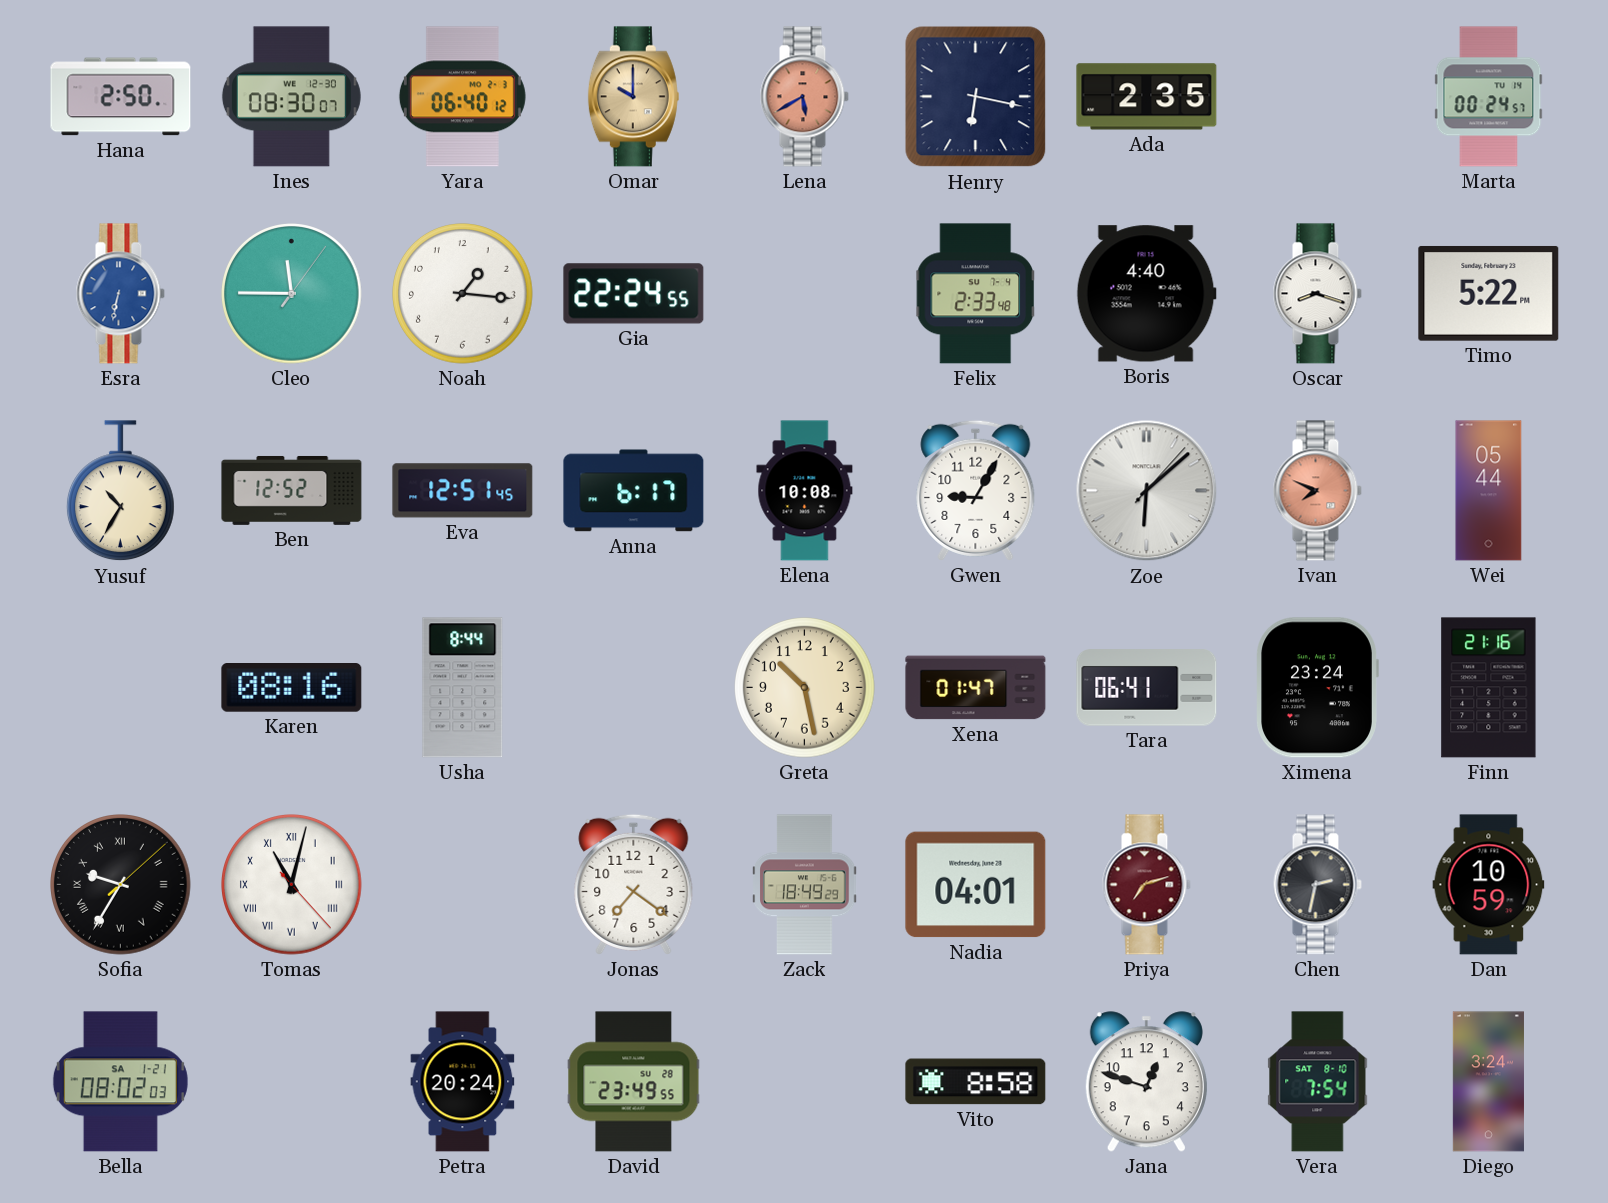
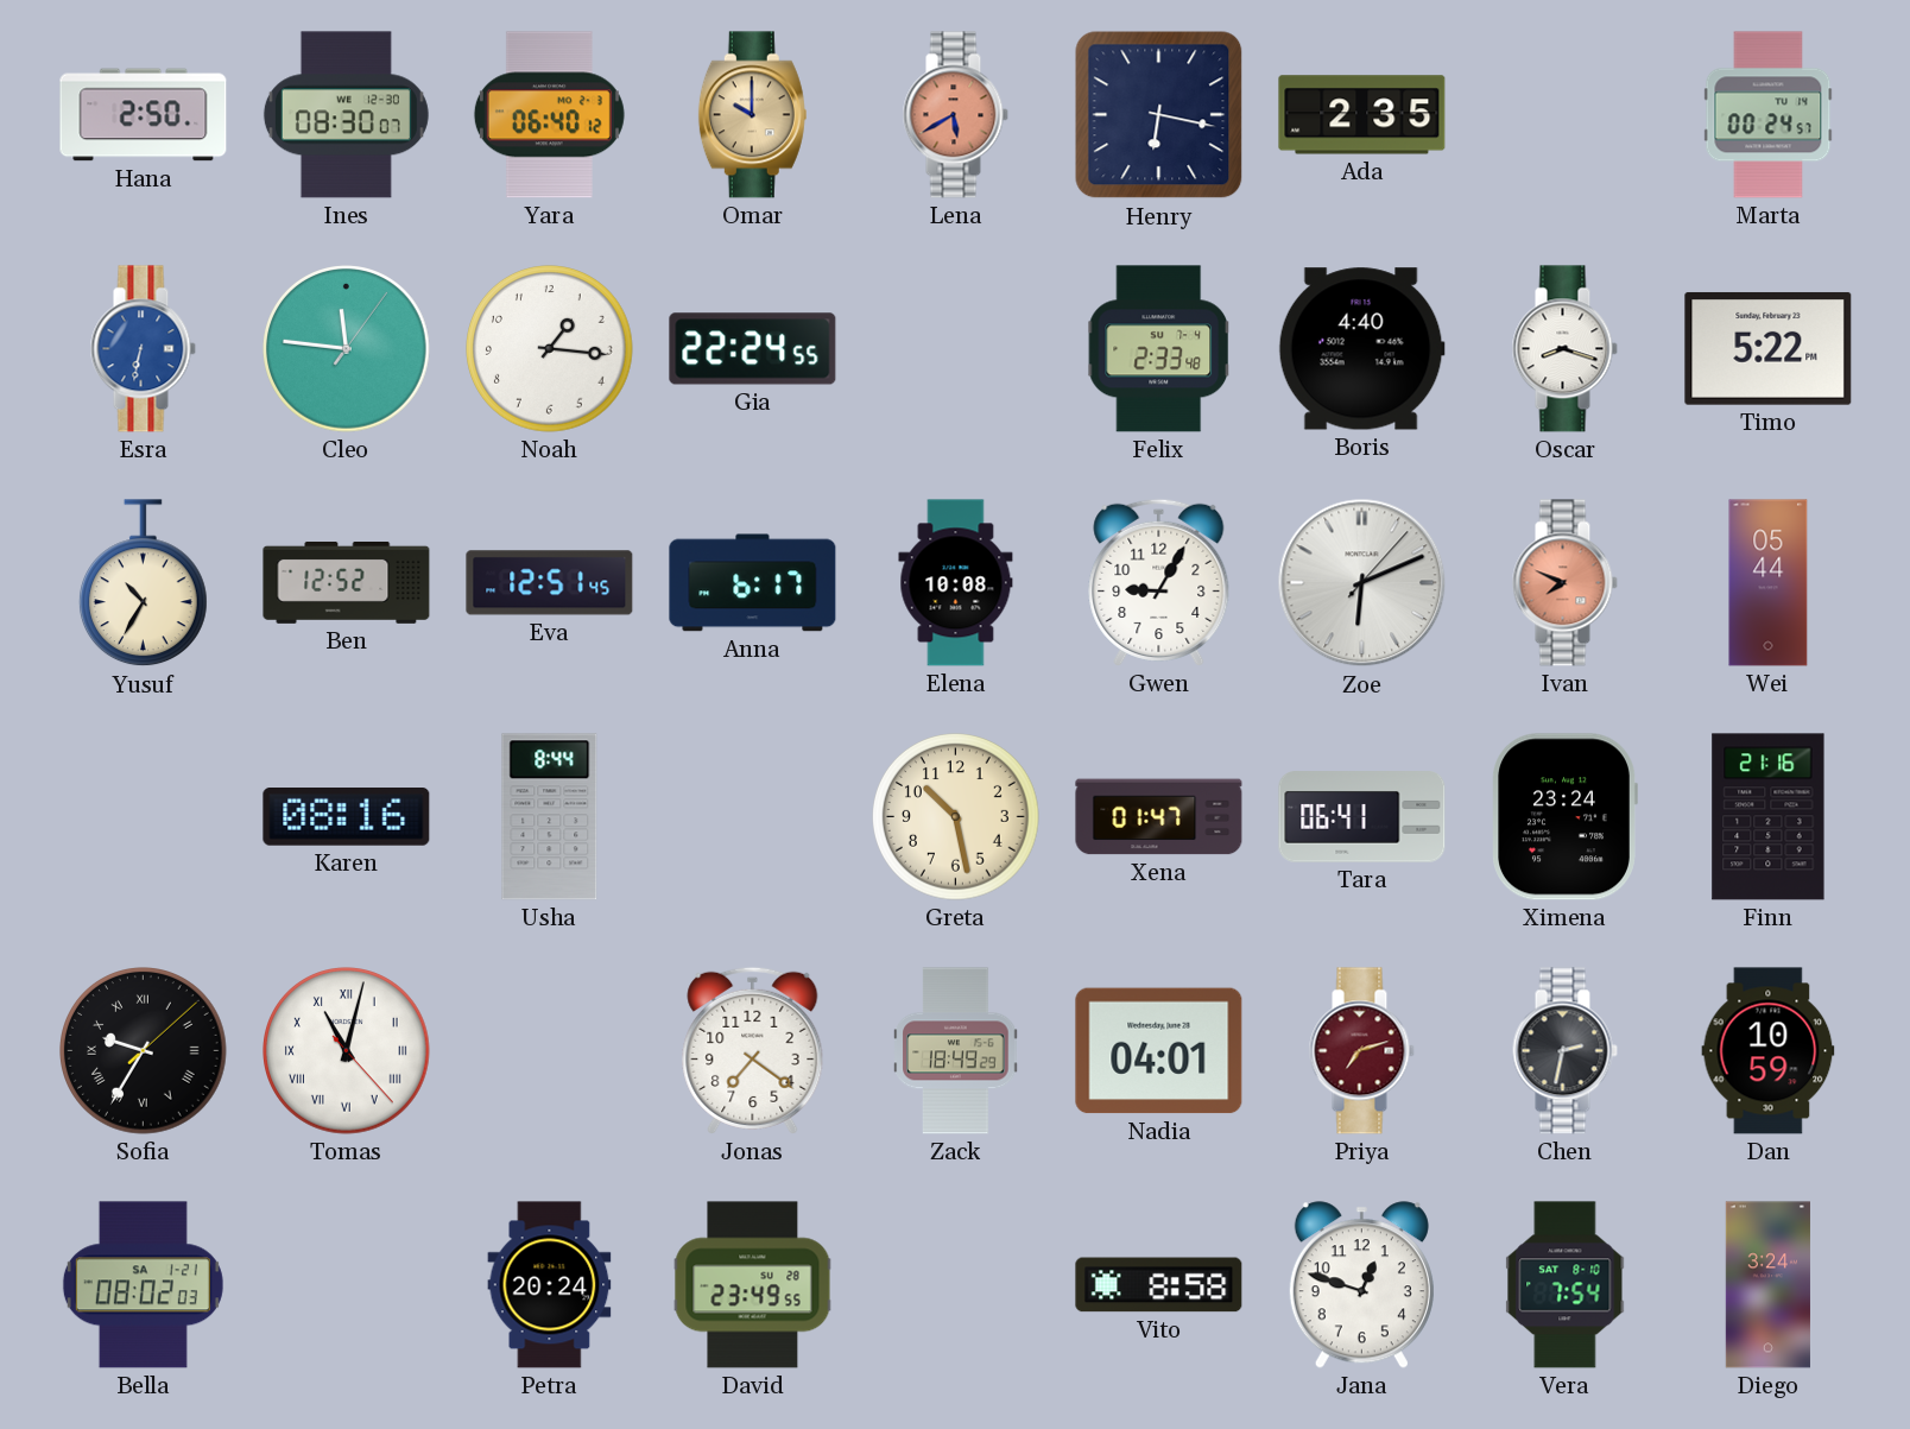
Cleo: 11:45 -> 11:46
Zoe: 6:08 -> 6:11
